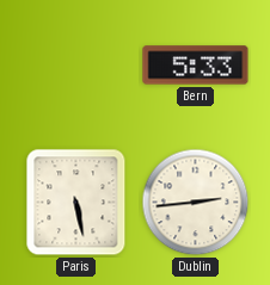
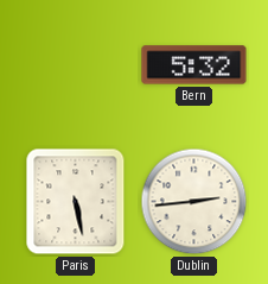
Bern: 5:33 -> 5:32
